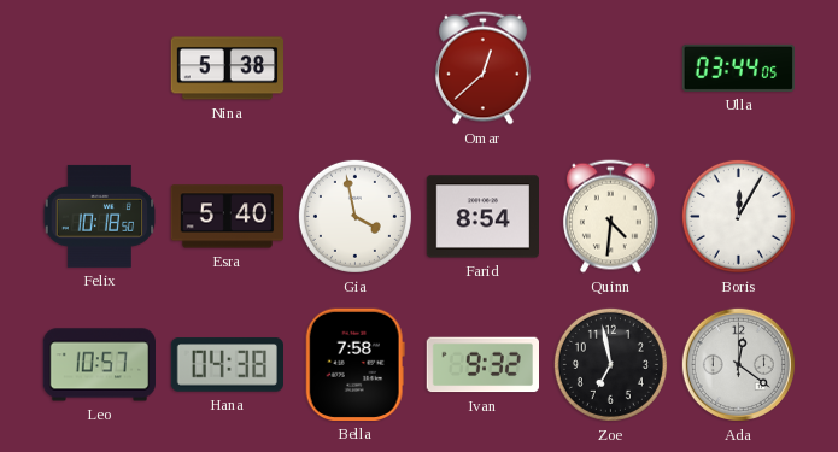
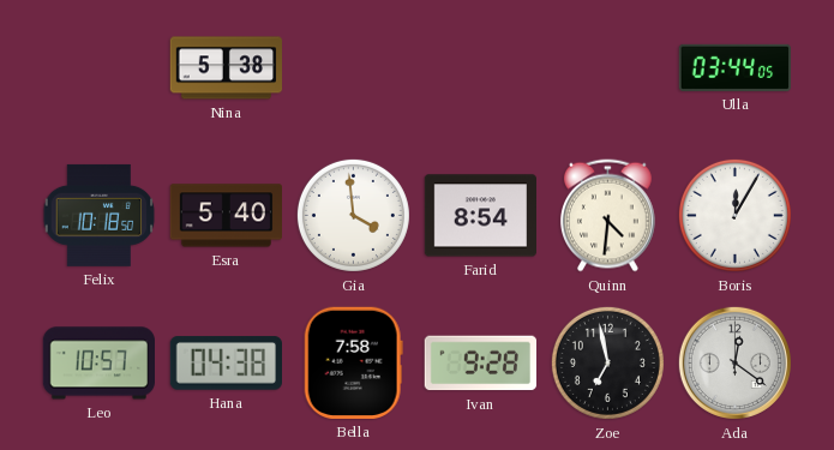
Omar: 12:38 -> none
Gia: 3:58 -> 3:59
Ivan: 9:32 -> 9:28
